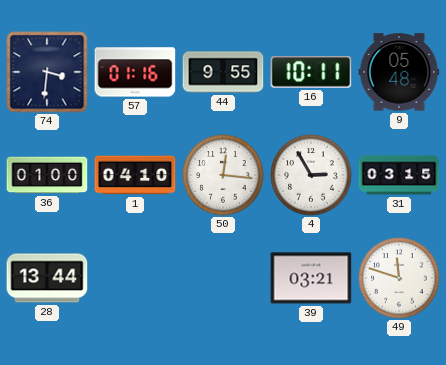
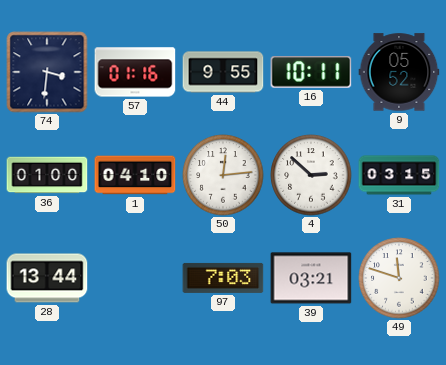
9: 05:48 -> 05:52
50: 12:16 -> 12:14
4: 2:55 -> 2:52
97: none -> 7:03
